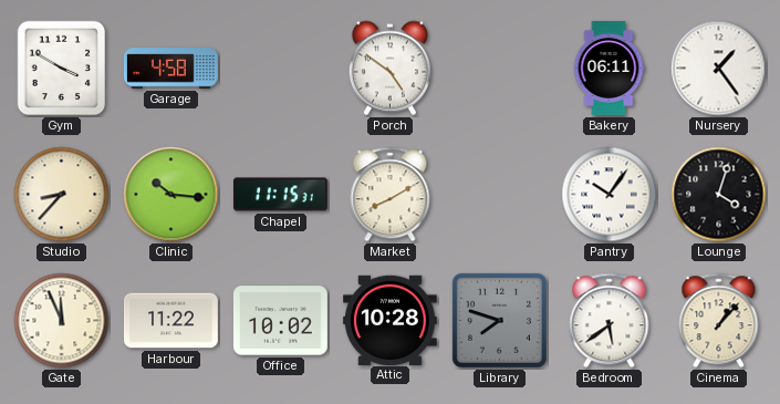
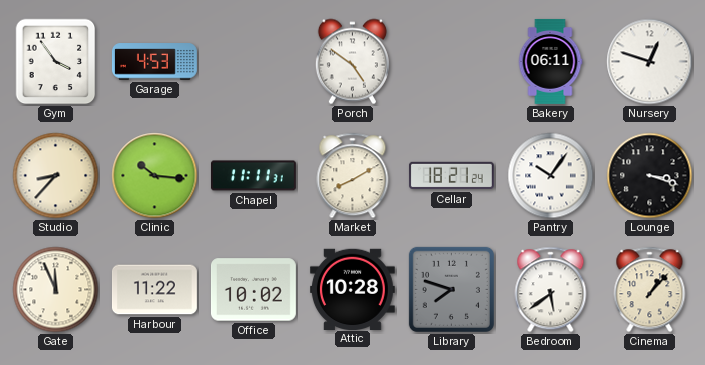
Gym: 3:50 -> 3:54
Garage: 4:58 -> 4:53
Nursery: 1:24 -> 12:48
Chapel: 11:15 -> 11:11
Cellar: none -> 18:21
Lounge: 4:03 -> 3:18
